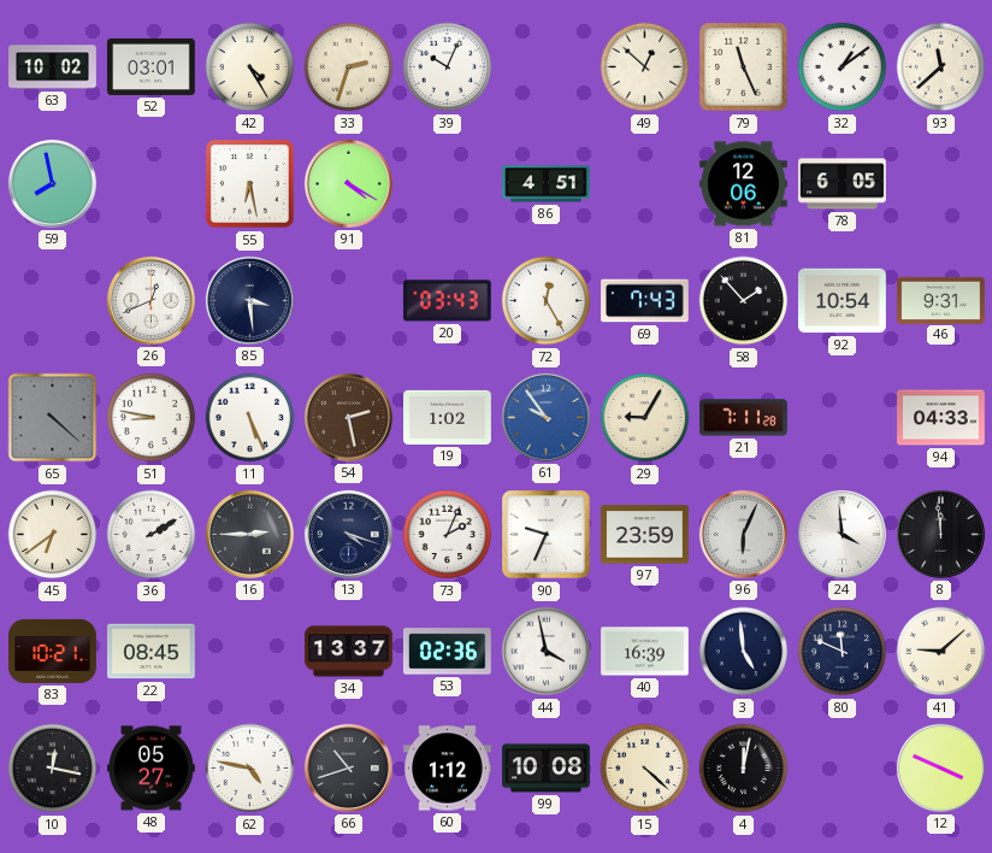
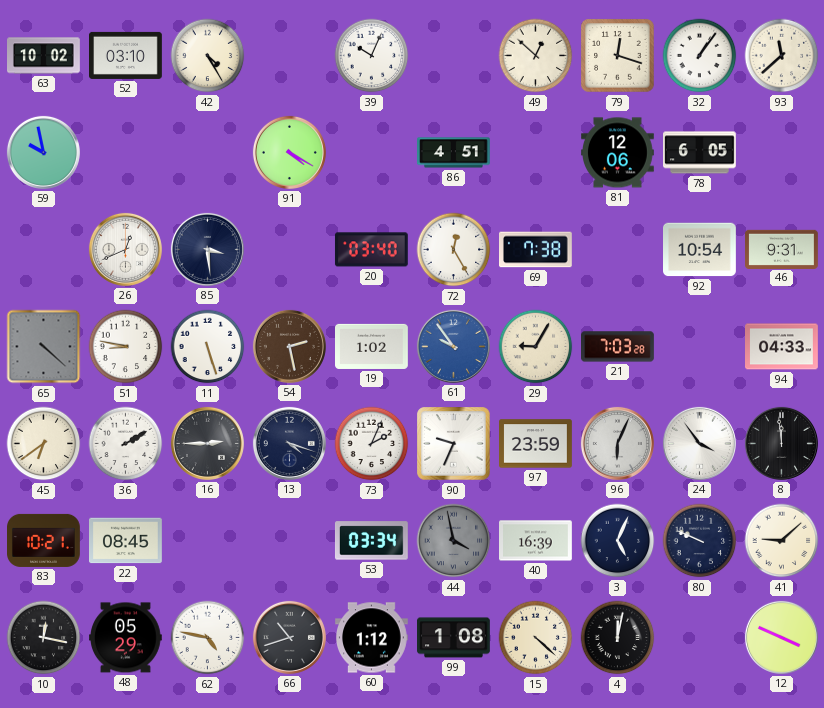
52: 03:01 -> 03:10
33: 2:33 -> none
79: 11:26 -> 12:18
32: 1:09 -> 1:06
59: 7:58 -> 9:58
55: 6:28 -> none
20: 03:43 -> 03:40
69: 7:43 -> 7:38
58: 1:53 -> none
11: 5:26 -> 5:27
21: 7:11 -> 7:03
24: 3:59 -> 3:54
34: 13:37 -> none
53: 02:36 -> 03:34
44 dial: white -> grey
3: 4:59 -> 5:04
80: 11:49 -> 9:49
48: 05:27 -> 05:29
99: 10:08 -> 1:08
